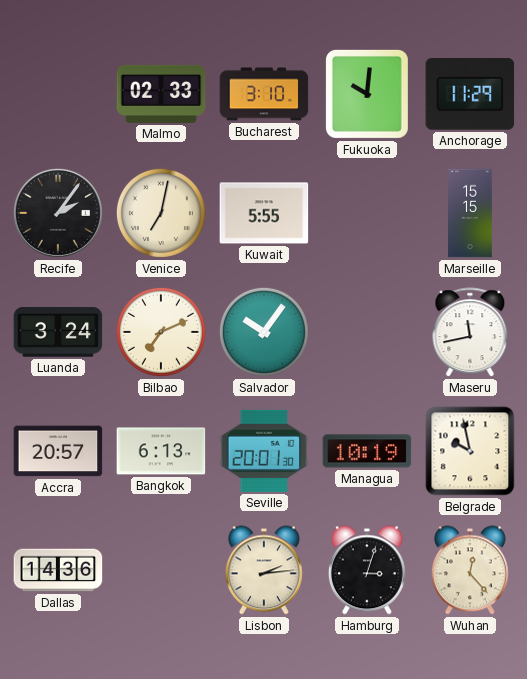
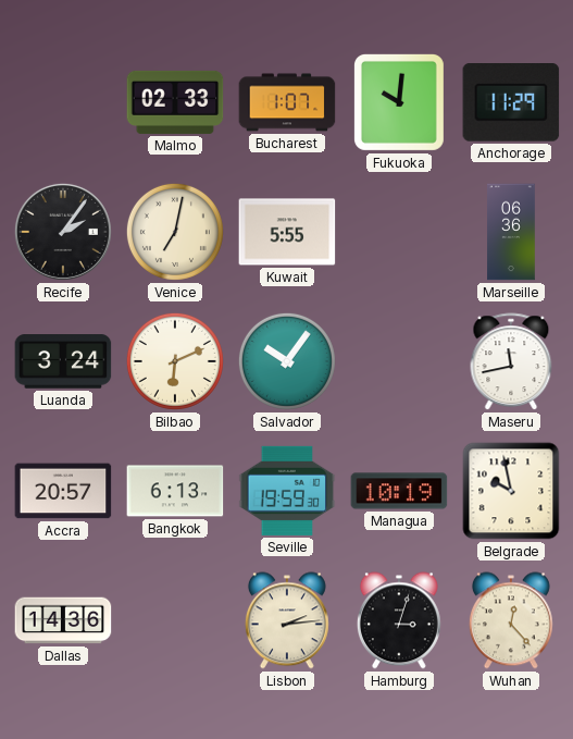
Bucharest: 3:10 -> 1:07
Marseille: 15:15 -> 06:36
Bilbao: 7:11 -> 6:11
Seville: 20:01 -> 19:59
